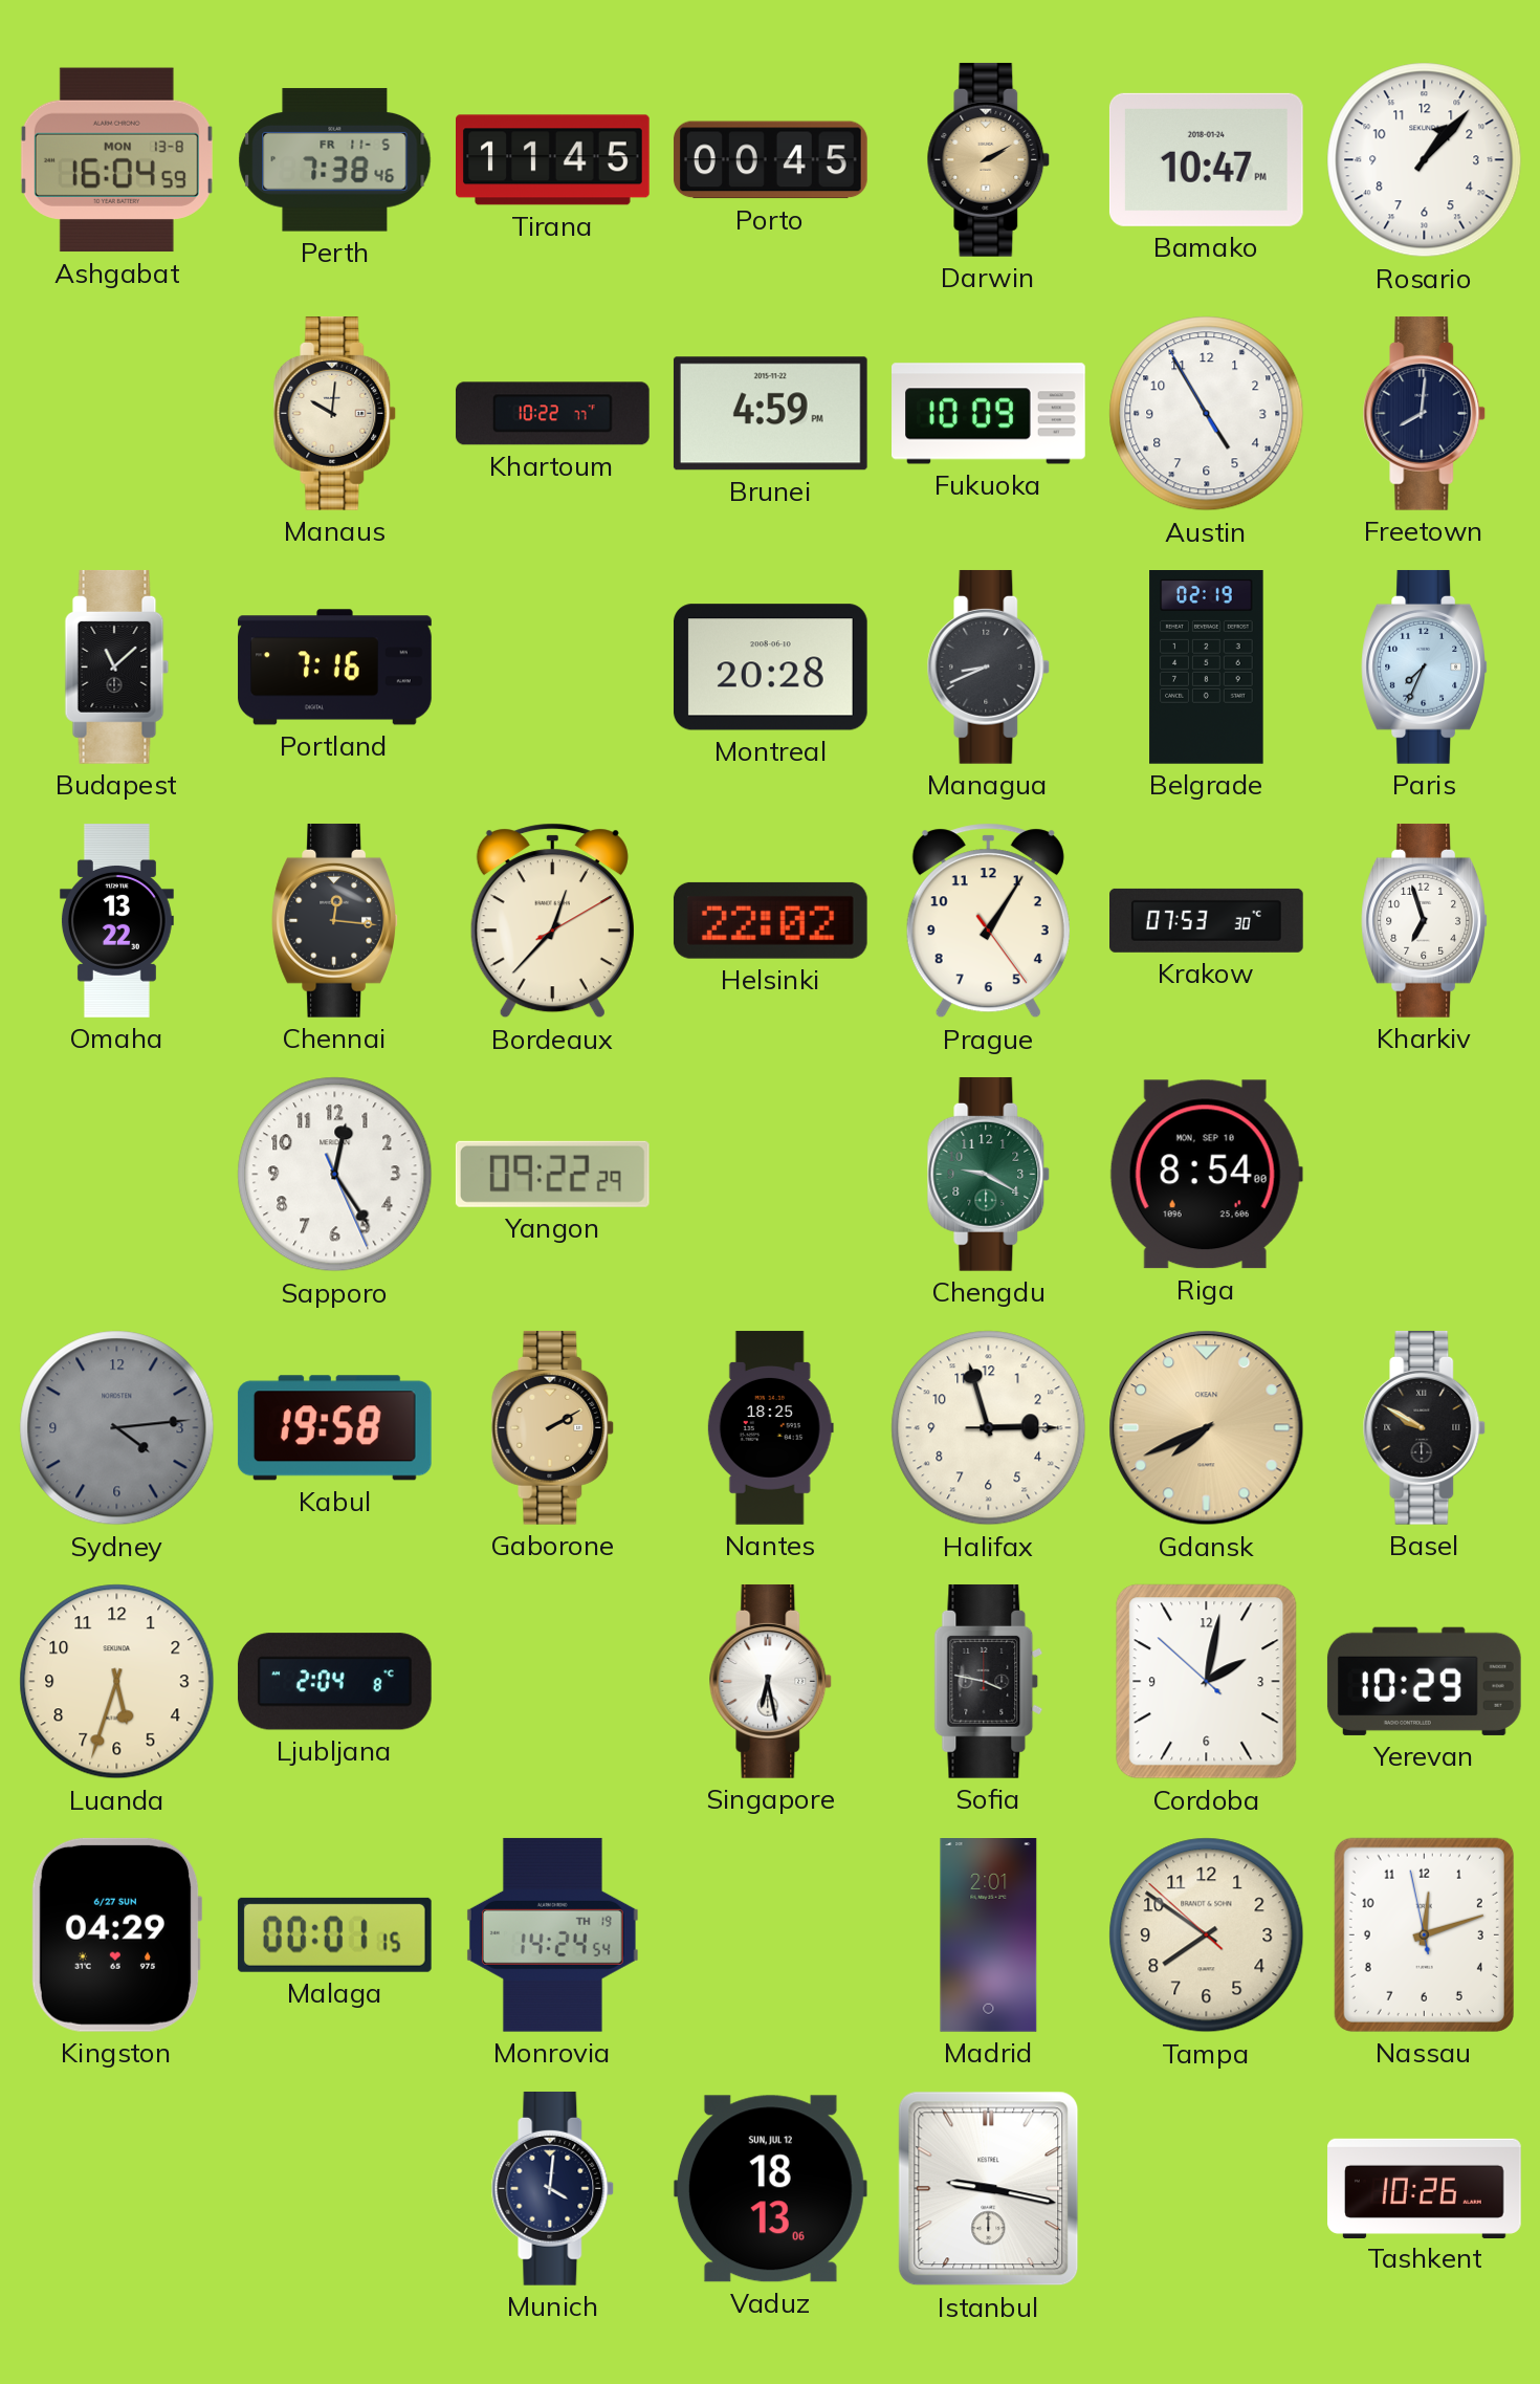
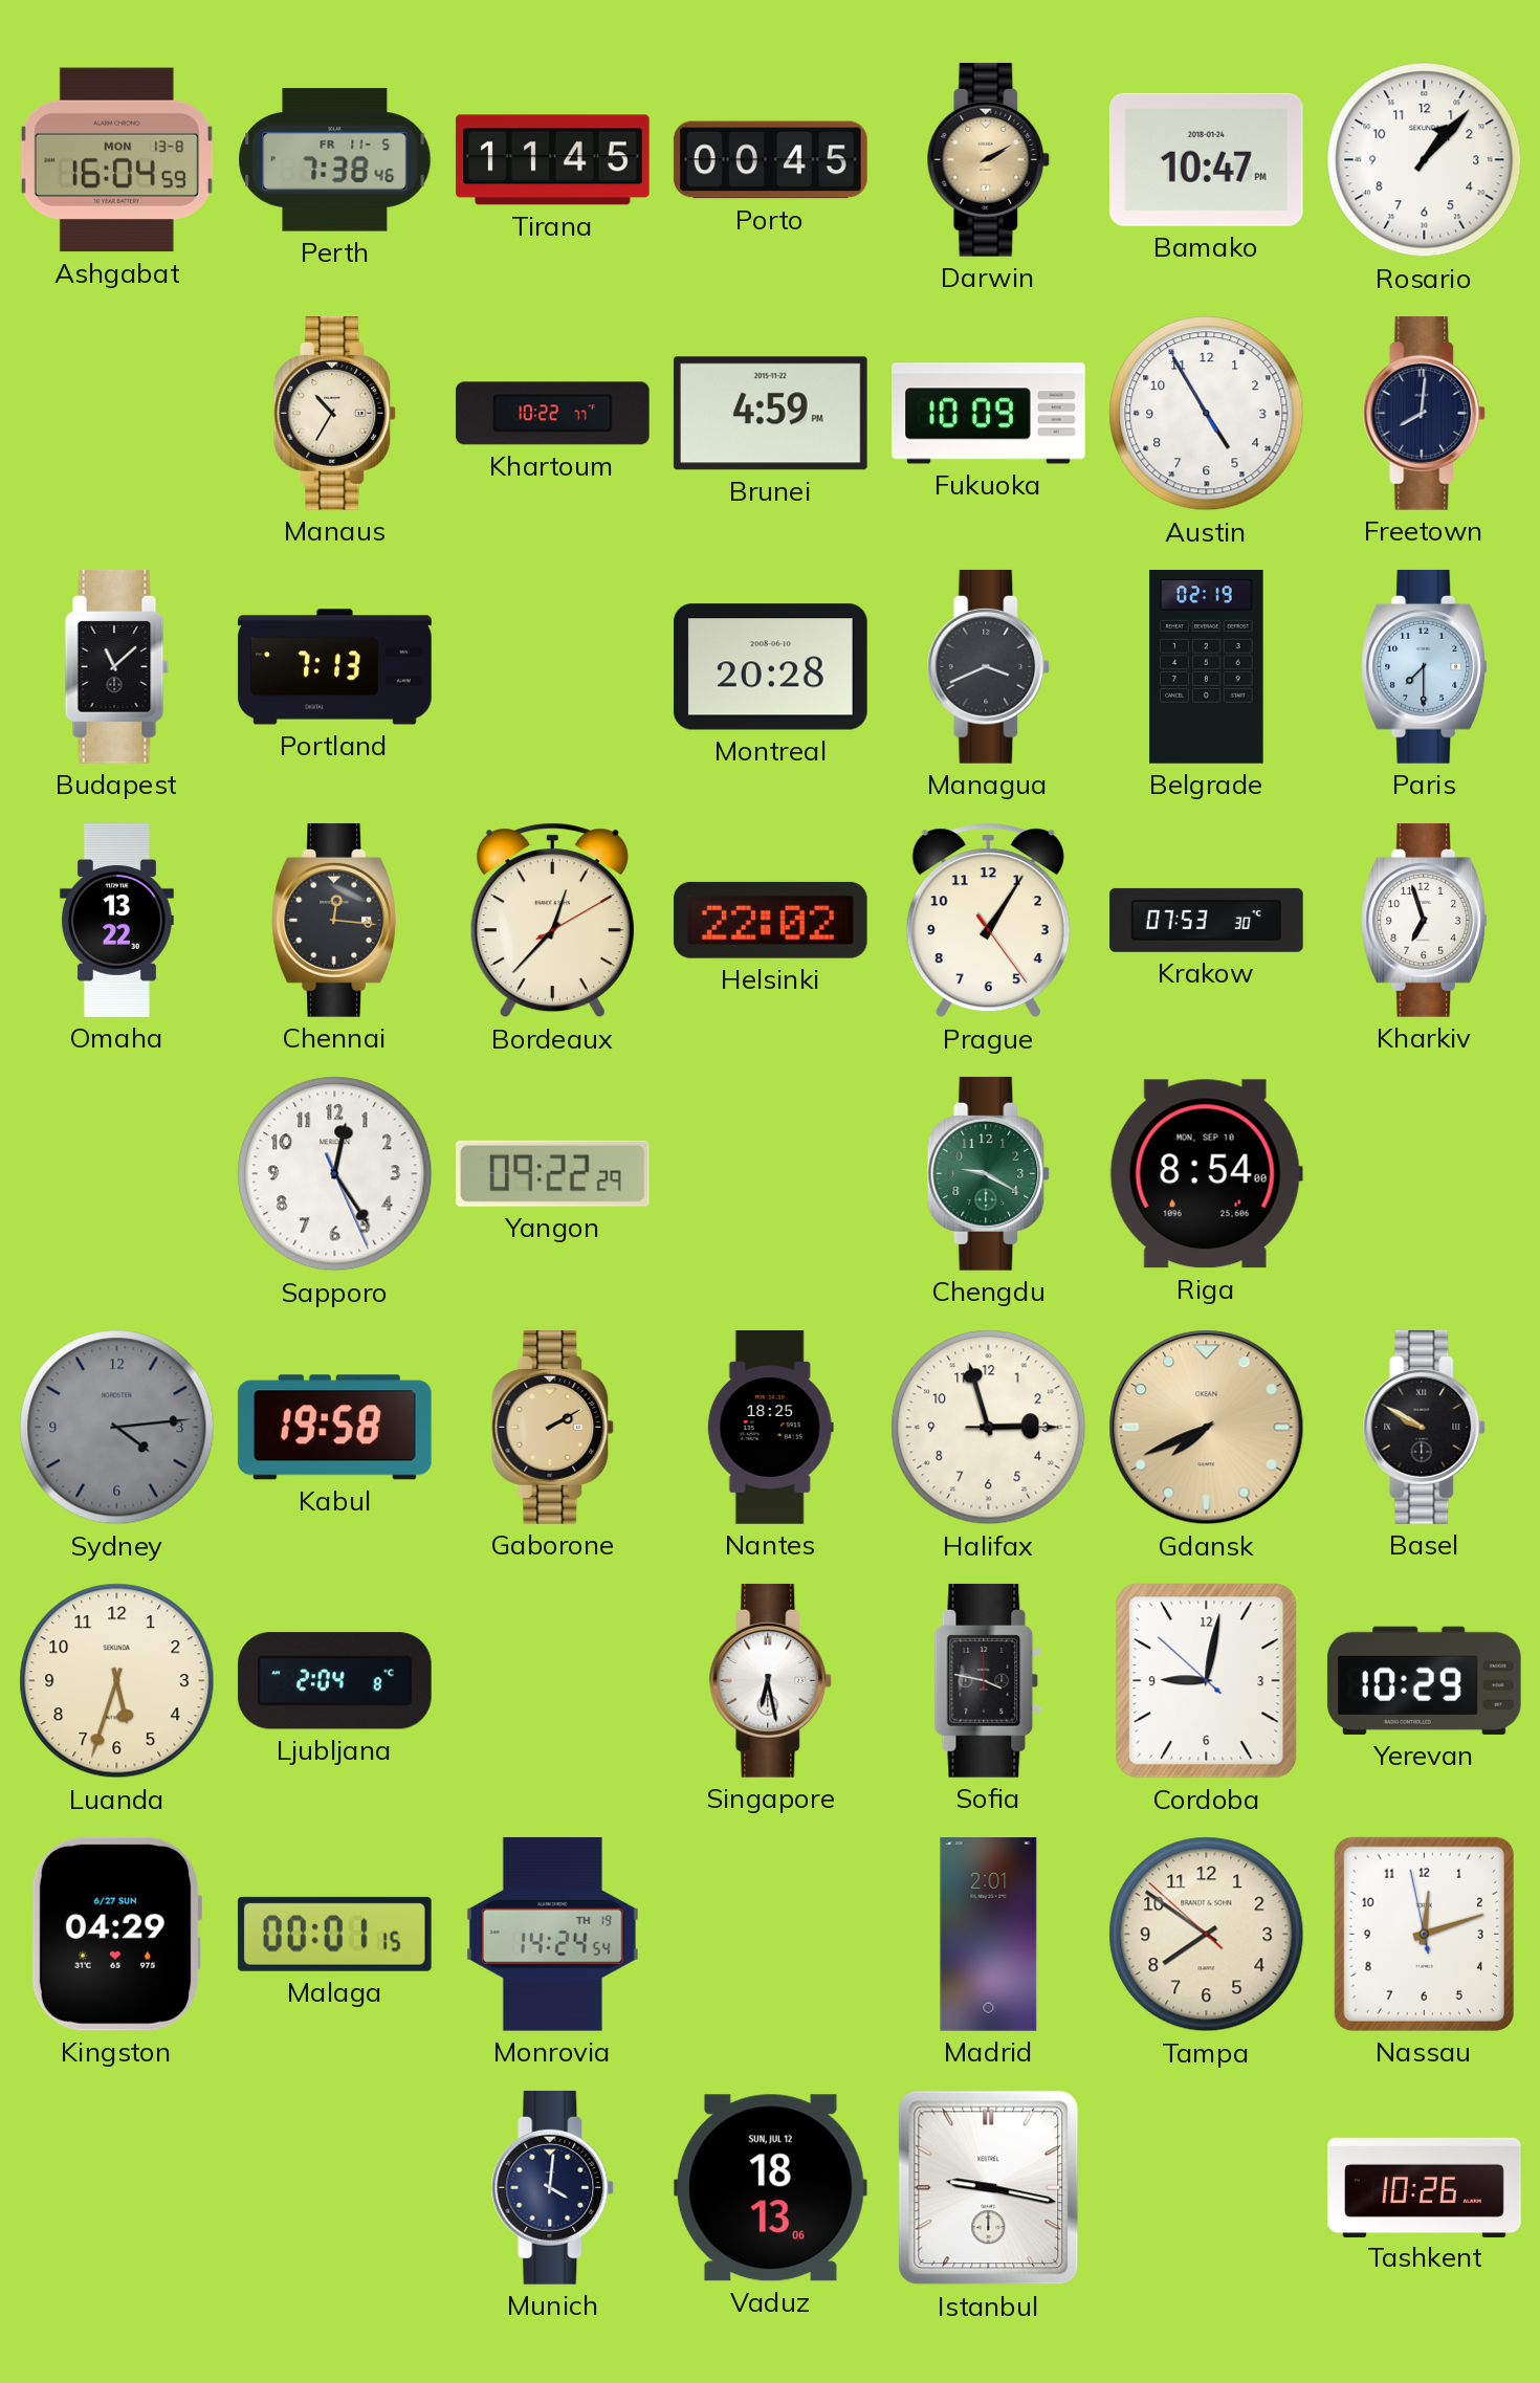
Manaus: 10:01 -> 10:35
Portland: 7:16 -> 7:13
Managua: 8:41 -> 3:41
Paris: 7:34 -> 7:30
Cordoba: 2:01 -> 9:01
